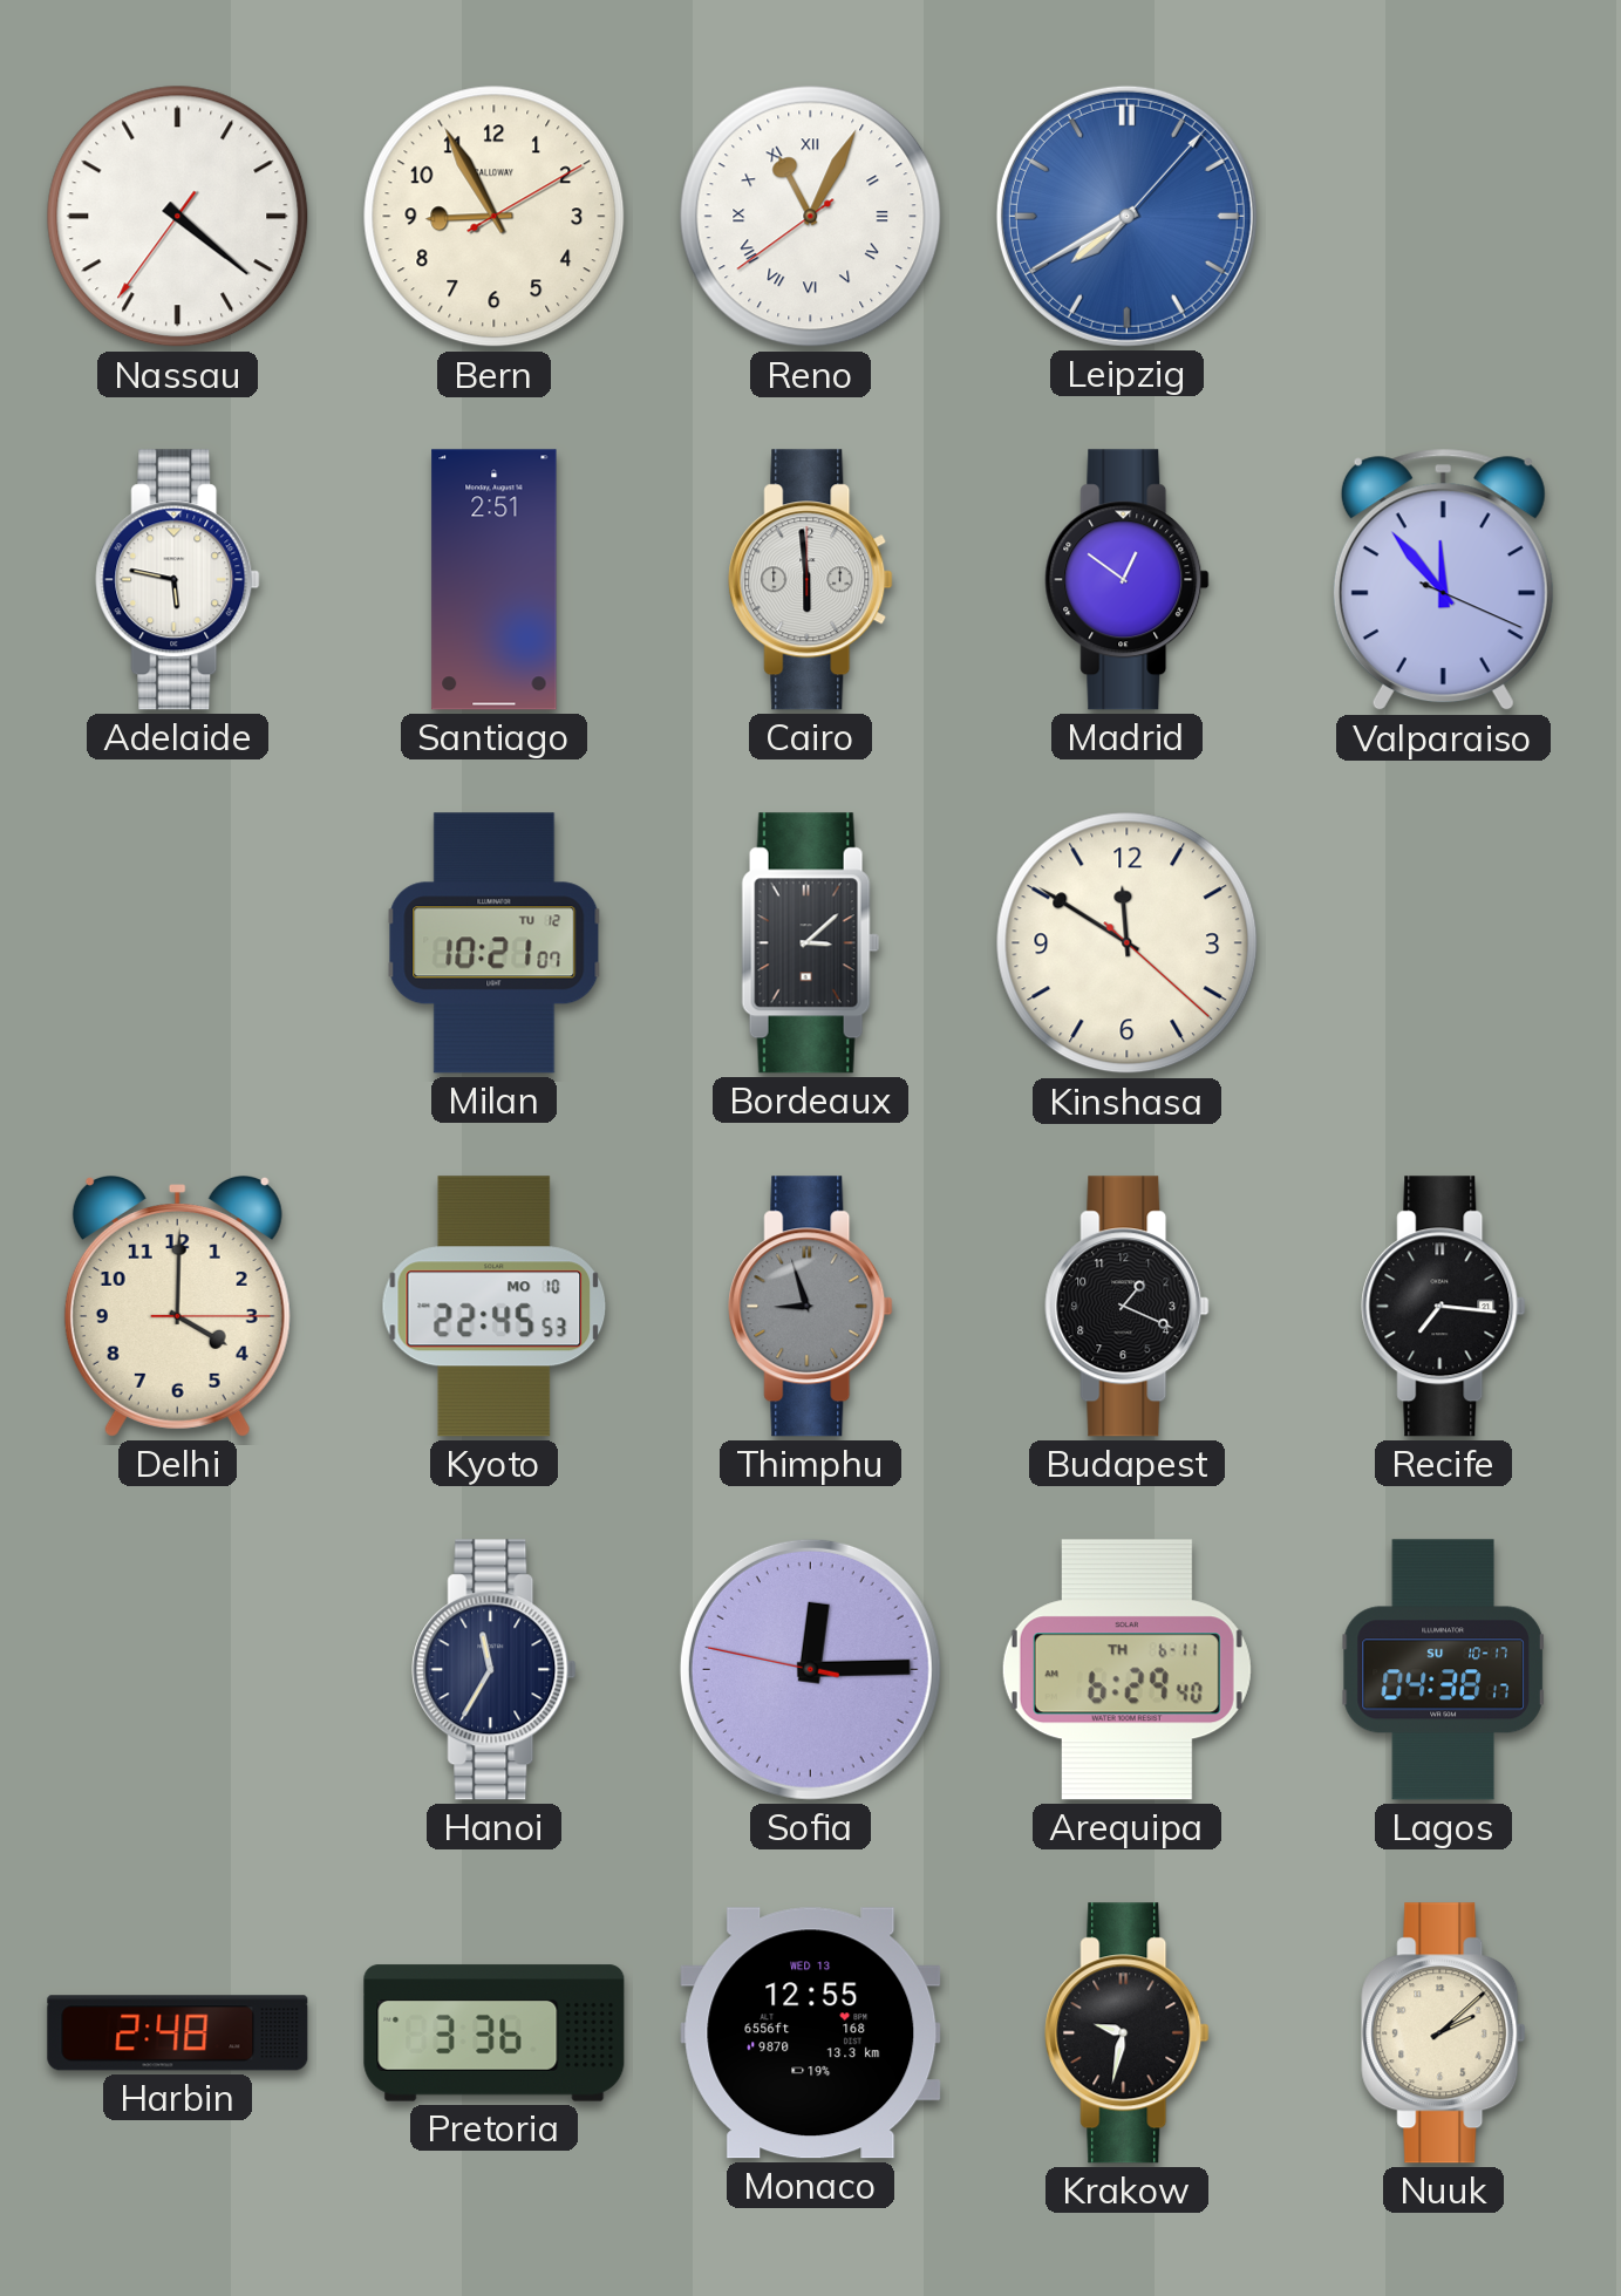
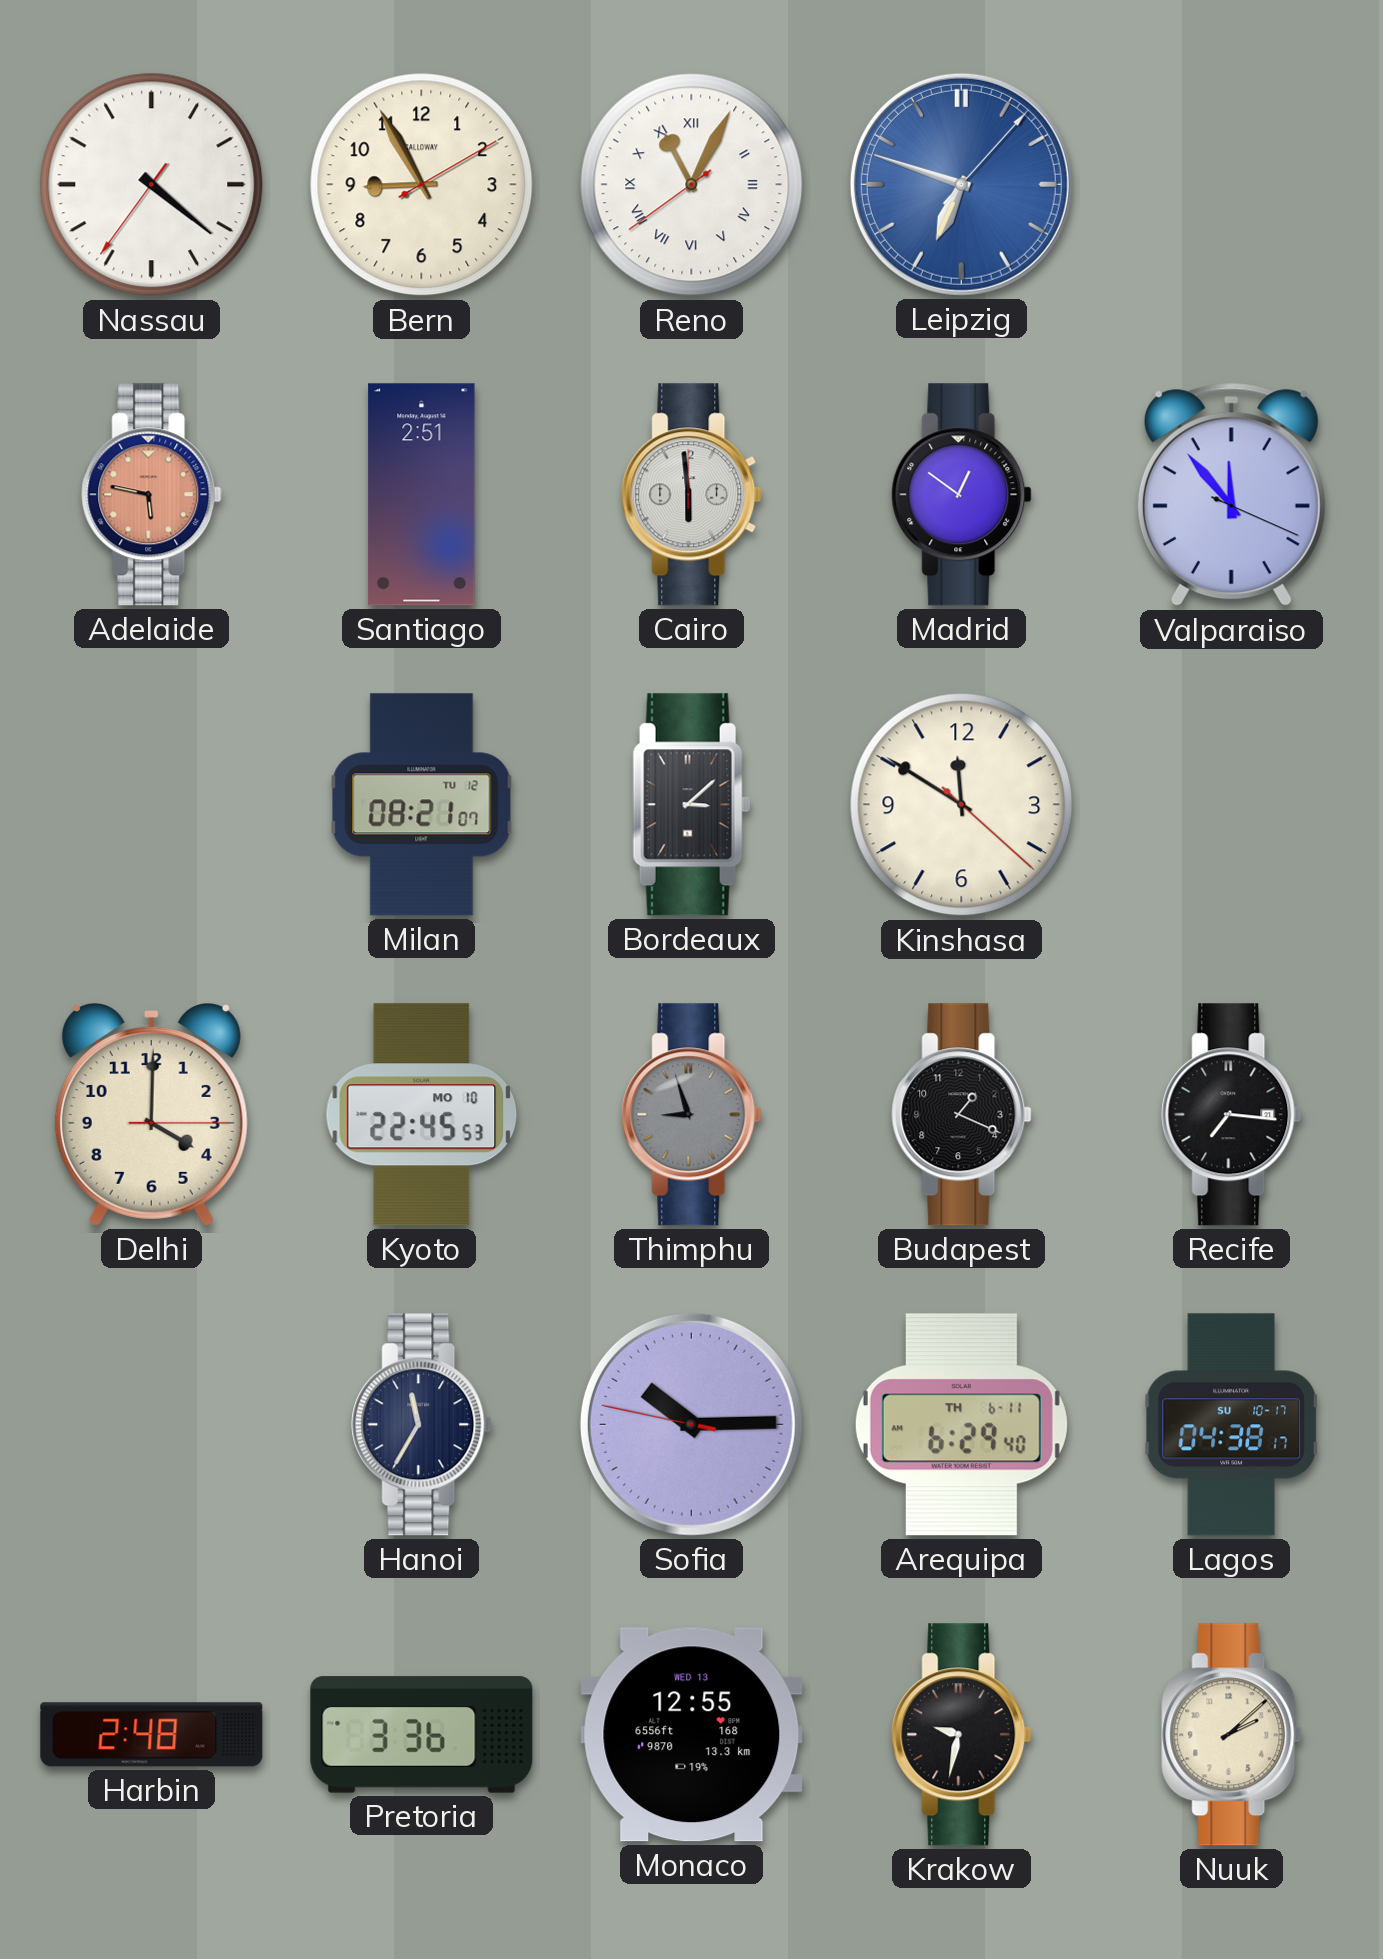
Leipzig: 7:40 -> 6:48
Adelaide dial: white -> salmon
Milan: 10:21 -> 08:21
Sofia: 12:14 -> 10:14
